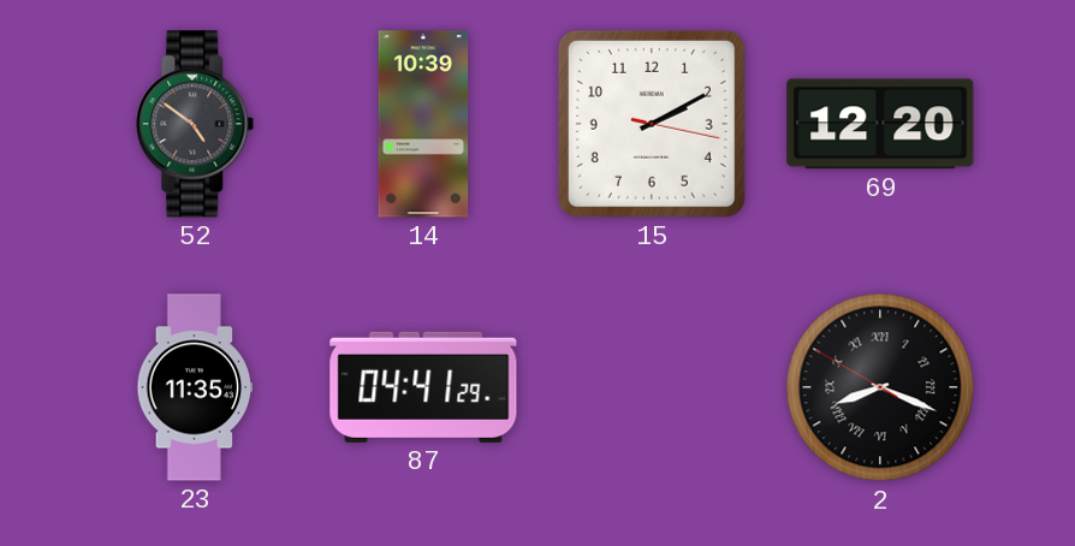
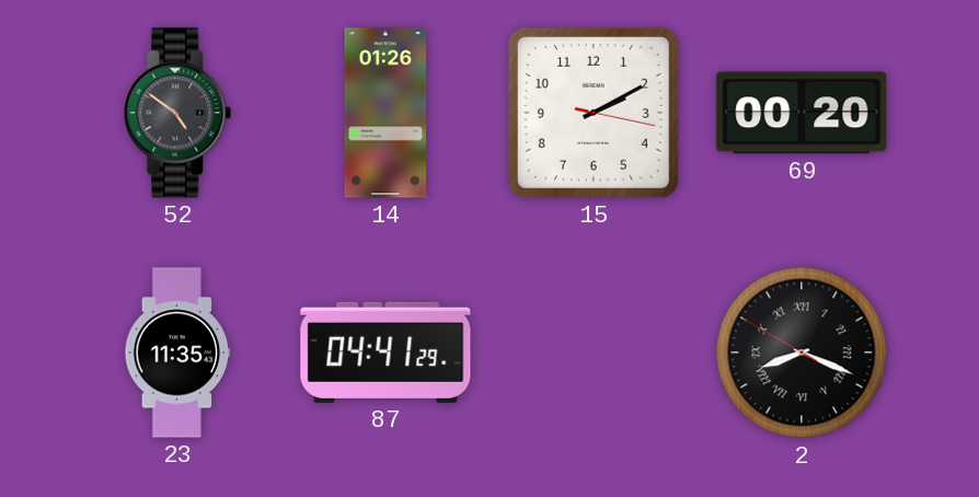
14: 10:39 -> 01:26
69: 12:20 -> 00:20
